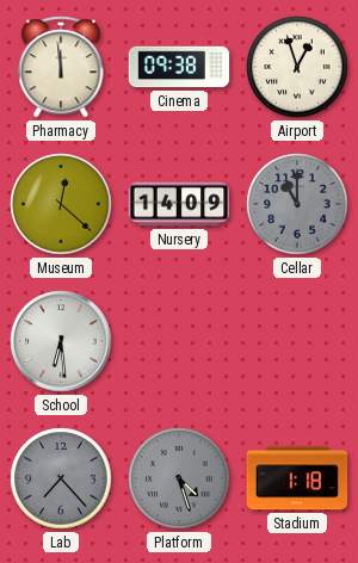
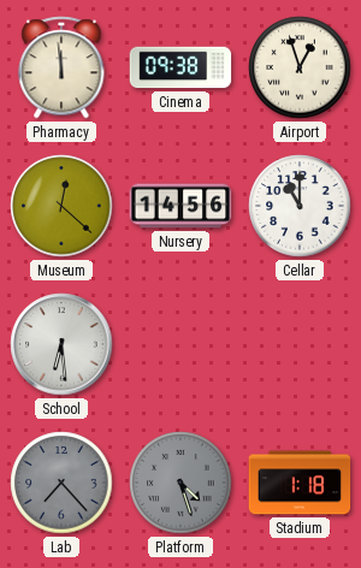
Nursery: 14:09 -> 14:56
Cellar dial: grey -> white
